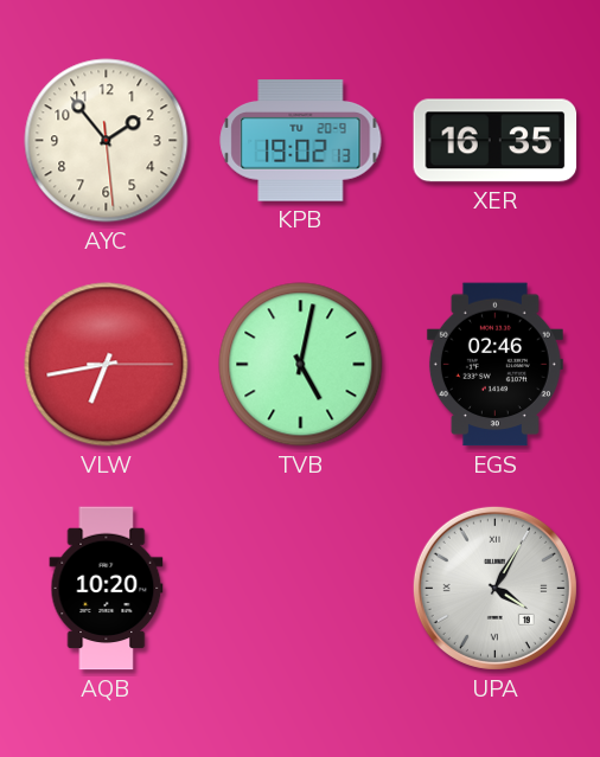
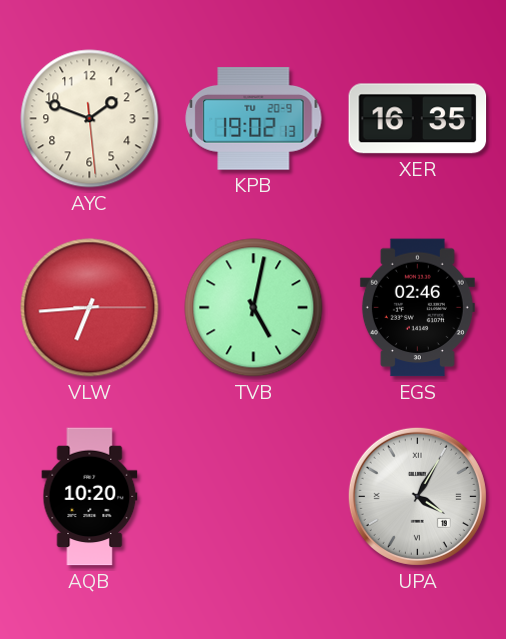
AYC: 1:53 -> 1:48
VLW: 6:43 -> 6:44
